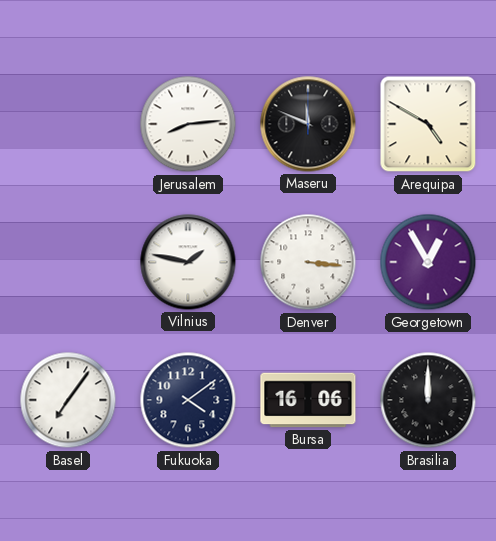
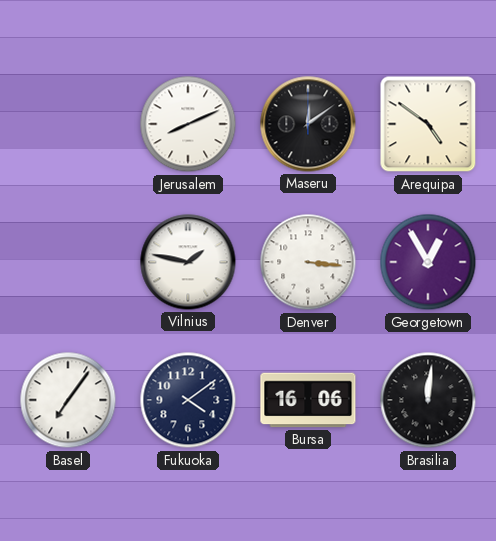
Jerusalem: 8:14 -> 8:11
Maseru: 11:49 -> 12:09
Arequipa: 4:50 -> 4:51
Brasilia: 12:00 -> 12:01
